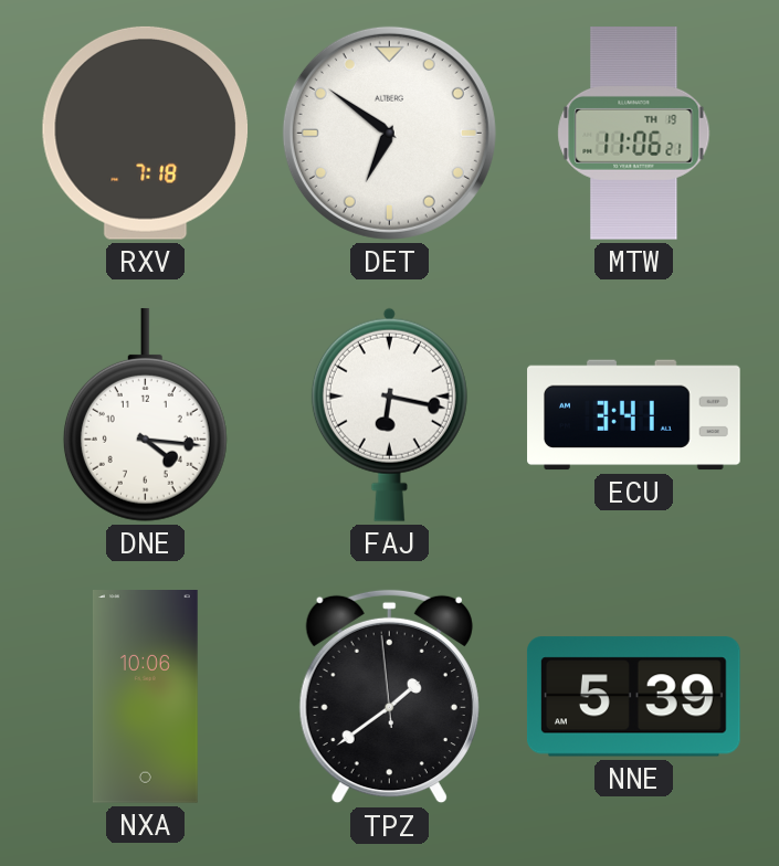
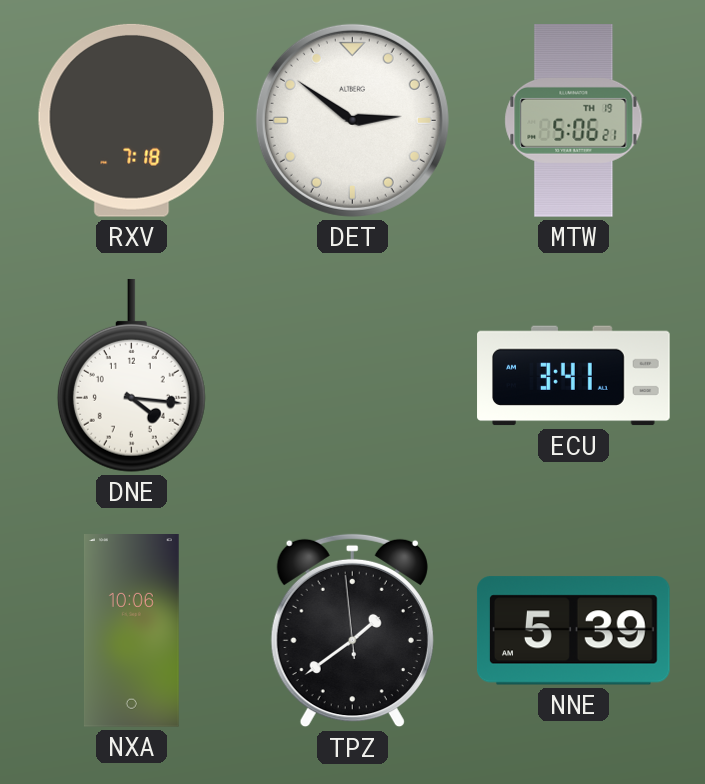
DET: 6:51 -> 2:51
MTW: 11:06 -> 5:06
FAJ: 6:17 -> none
